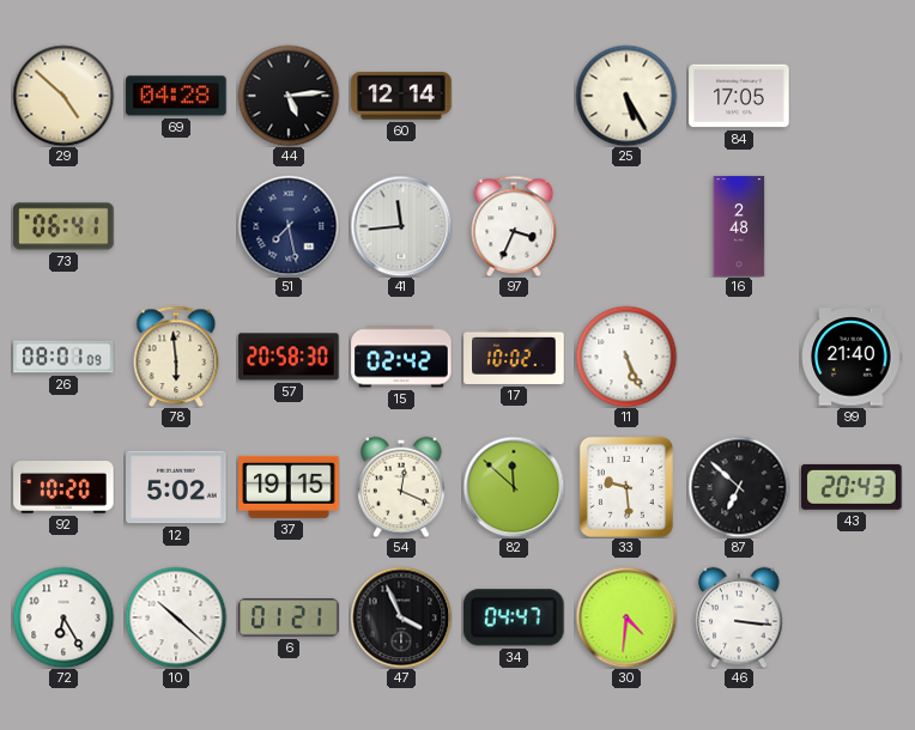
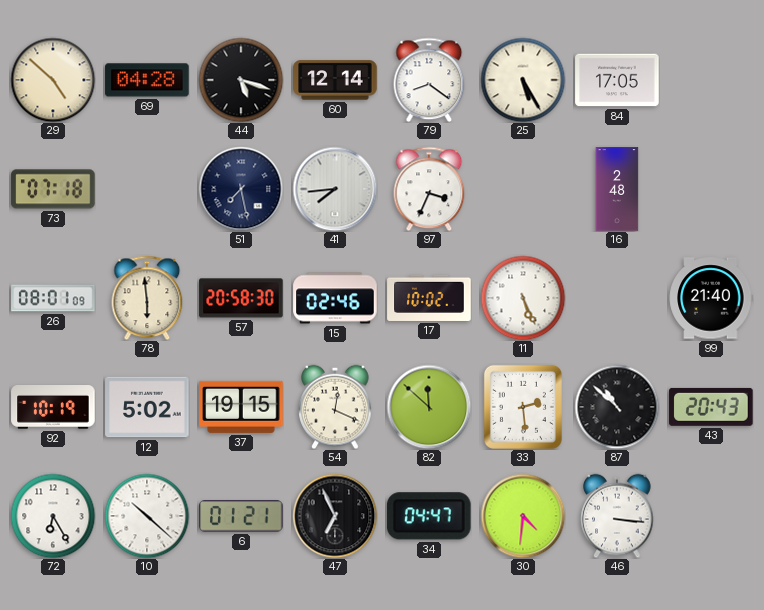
44: 5:14 -> 5:18
79: none -> 8:21
73: 06:41 -> 07:18
41: 11:44 -> 7:44
15: 02:42 -> 02:46
92: 10:20 -> 10:19
33: 9:29 -> 2:29
87: 6:52 -> 10:52
47: 3:56 -> 6:56
